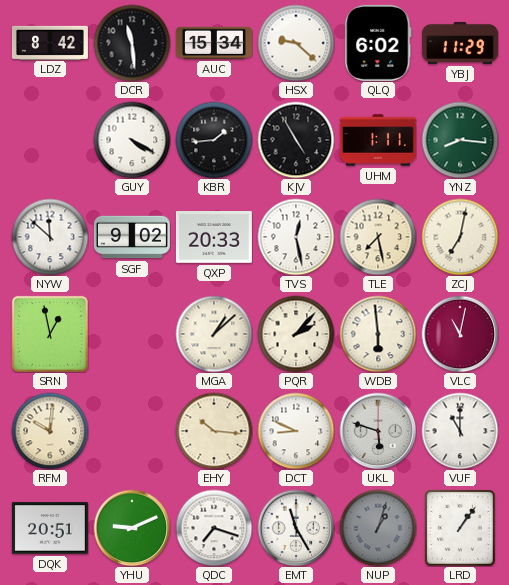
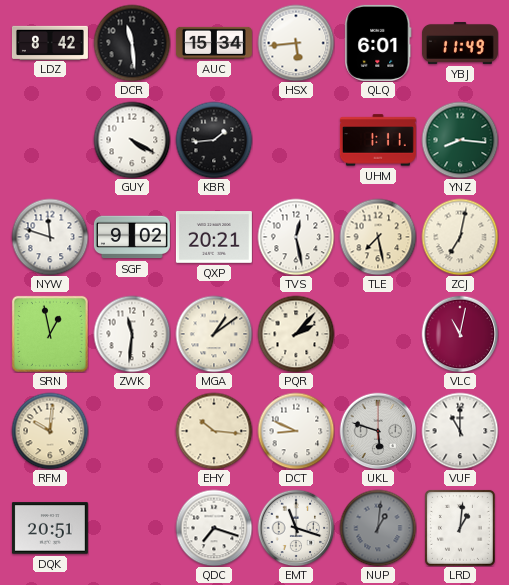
HSX: 9:22 -> 5:44
QLQ: 6:02 -> 6:01
YBJ: 11:29 -> 11:49
KJV: 4:55 -> none
NYW: 11:52 -> 11:48
QXP: 20:33 -> 20:21
ZWK: none -> 11:31
MGA: 1:08 -> 1:09
WDB: 5:59 -> none
YHU: 9:11 -> none
EMT: 11:25 -> 11:18
NUP: 1:03 -> 1:01
LRD: 1:06 -> 1:01
